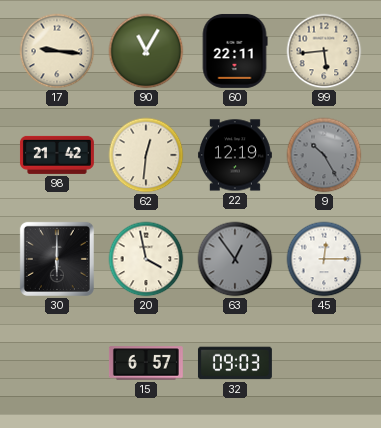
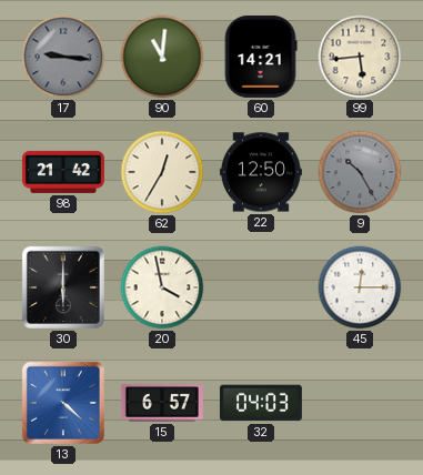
17 dial: cream -> grey
90: 11:05 -> 11:01
60: 22:11 -> 14:21
62: 12:31 -> 12:35
22: 12:19 -> 12:50
63: 12:54 -> none
13: none -> 4:22
32: 09:03 -> 04:03
